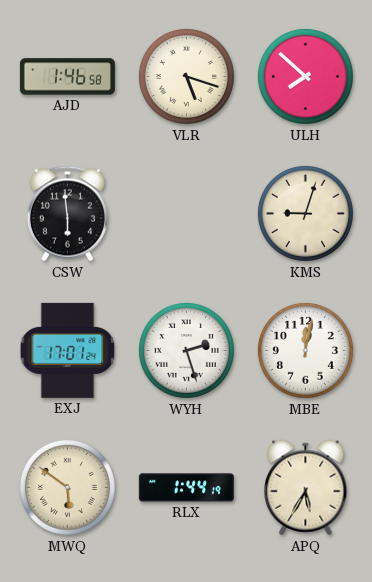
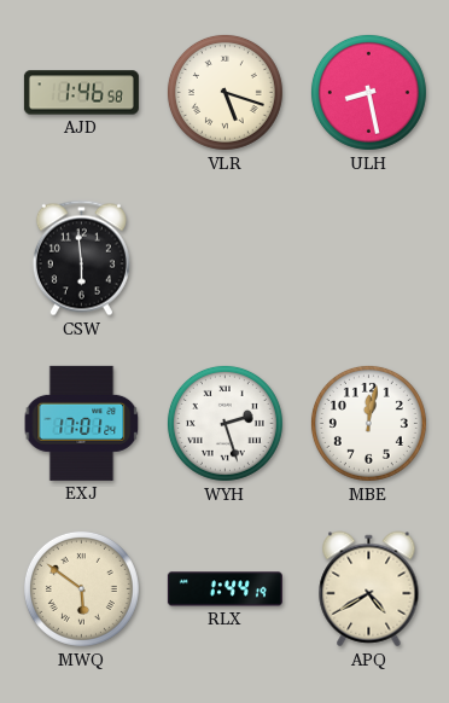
ULH: 7:52 -> 8:28
KMS: 9:03 -> none
APQ: 5:35 -> 4:40
